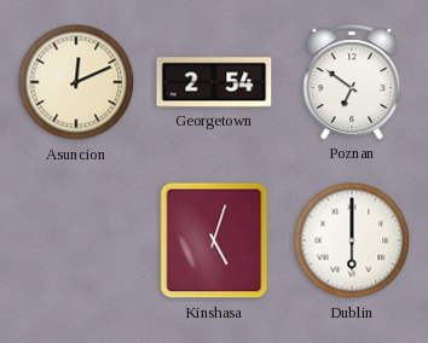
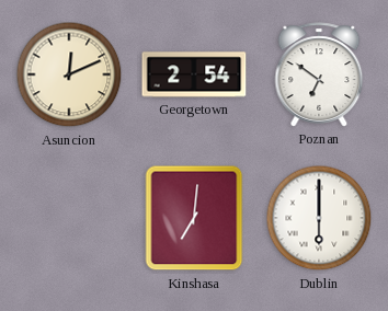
Kinshasa: 5:03 -> 7:01
